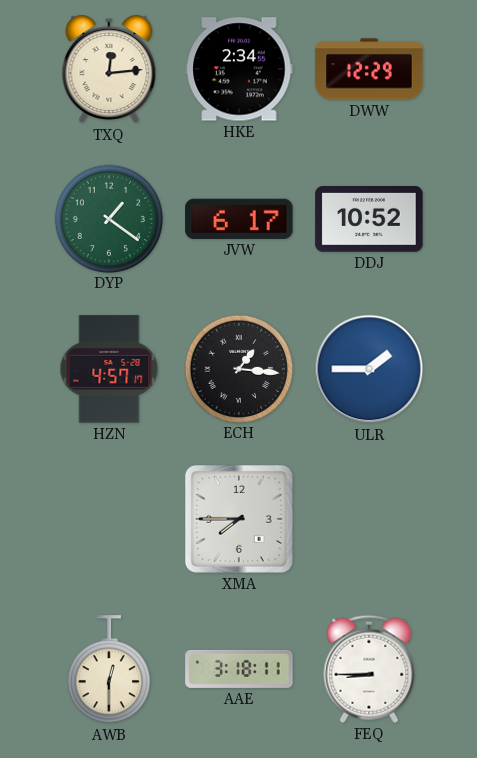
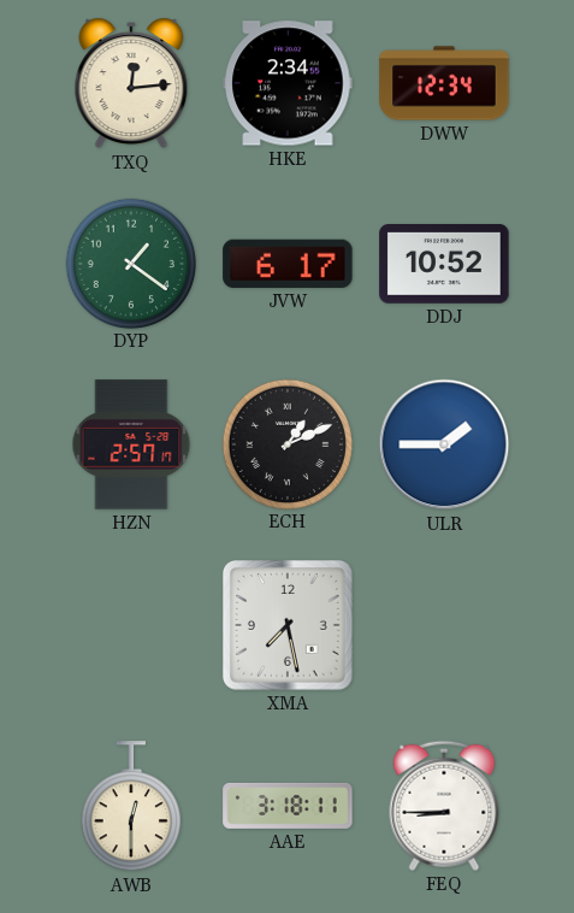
DWW: 12:29 -> 12:34
HZN: 4:57 -> 2:57
ECH: 1:16 -> 1:11
XMA: 7:45 -> 7:28
